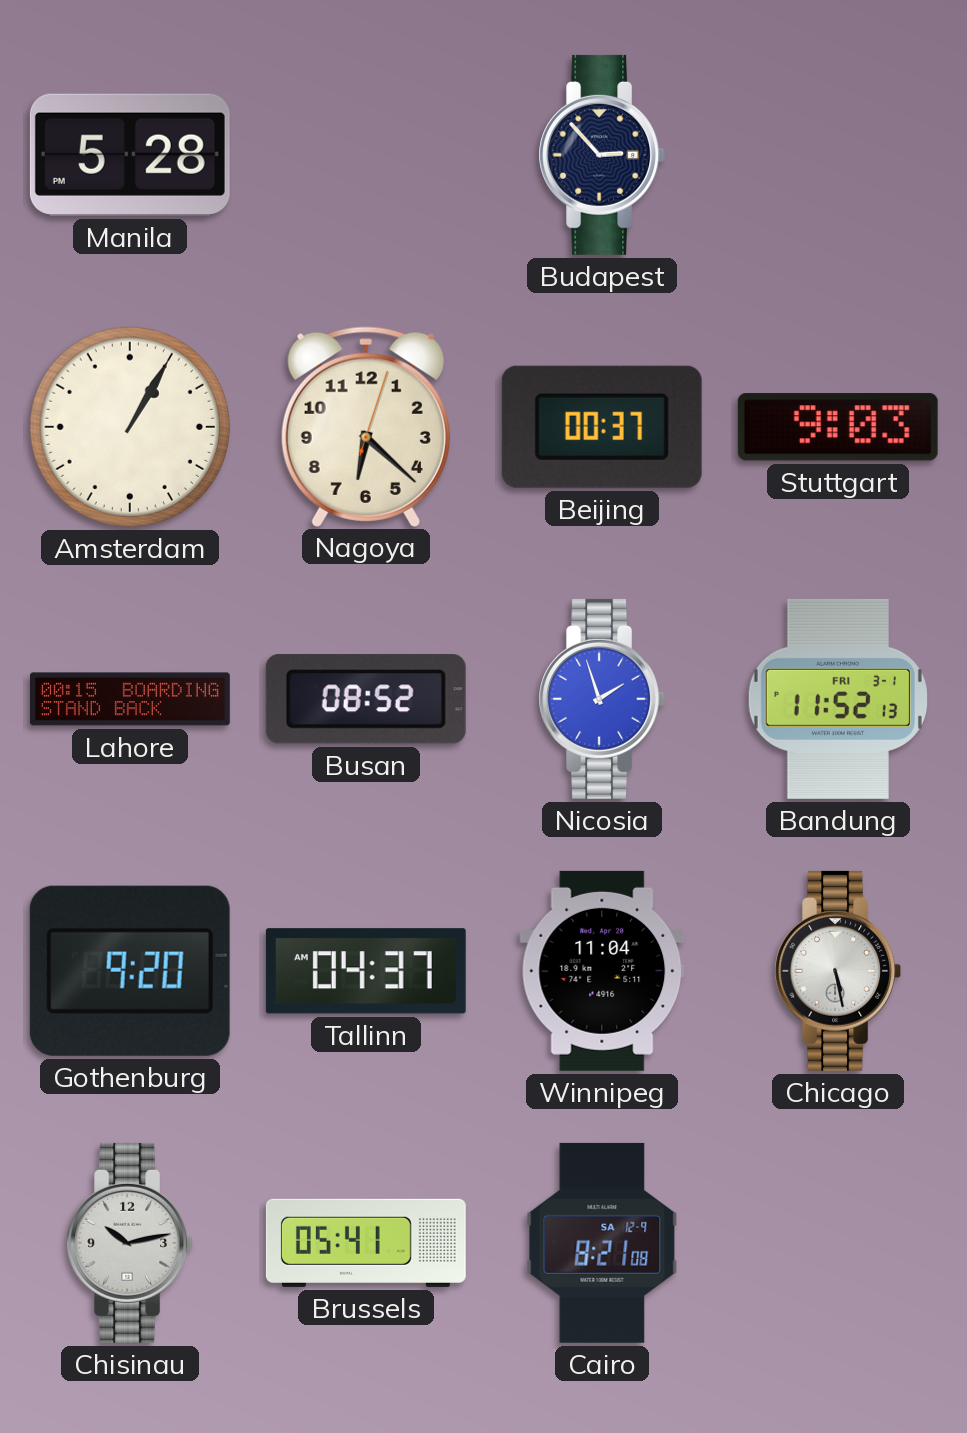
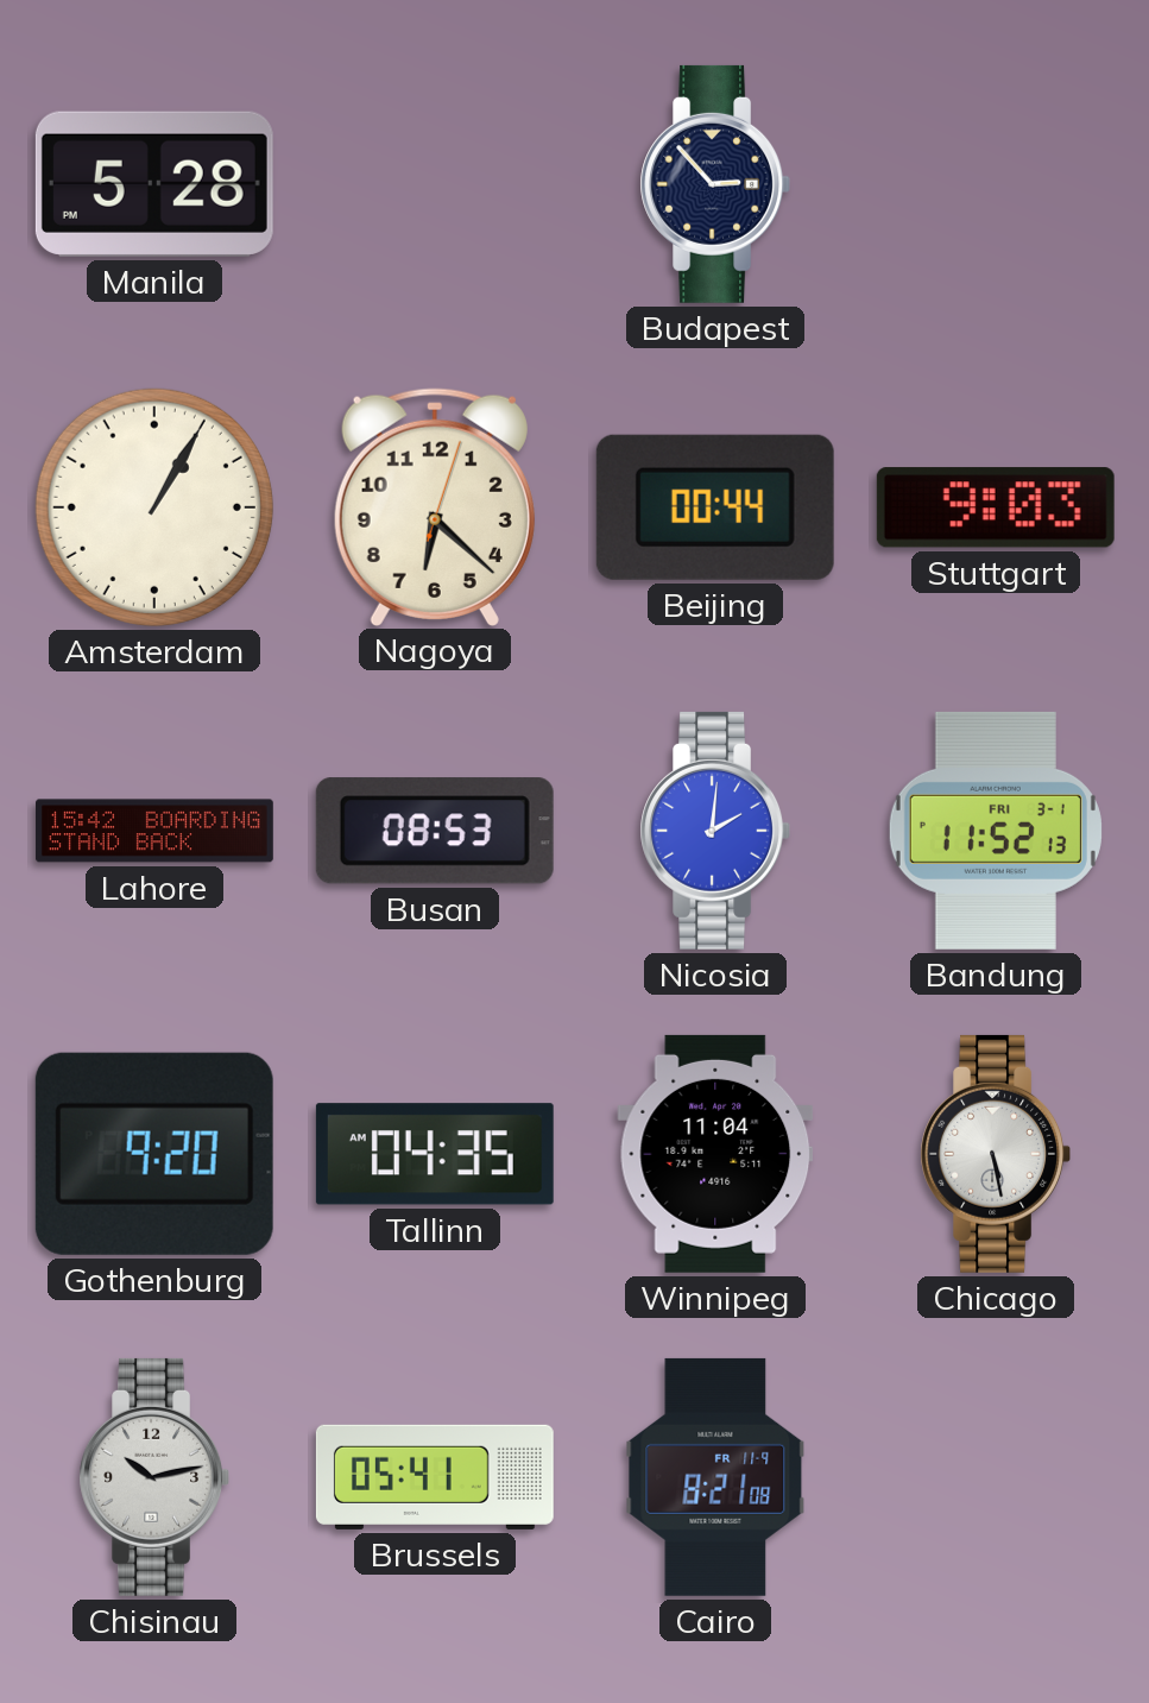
Beijing: 00:37 -> 00:44
Lahore: 00:15 -> 15:42
Busan: 08:52 -> 08:53
Nicosia: 1:57 -> 2:01
Tallinn: 04:37 -> 04:35
Cairo date: SA 12-9 -> FR 11-9
